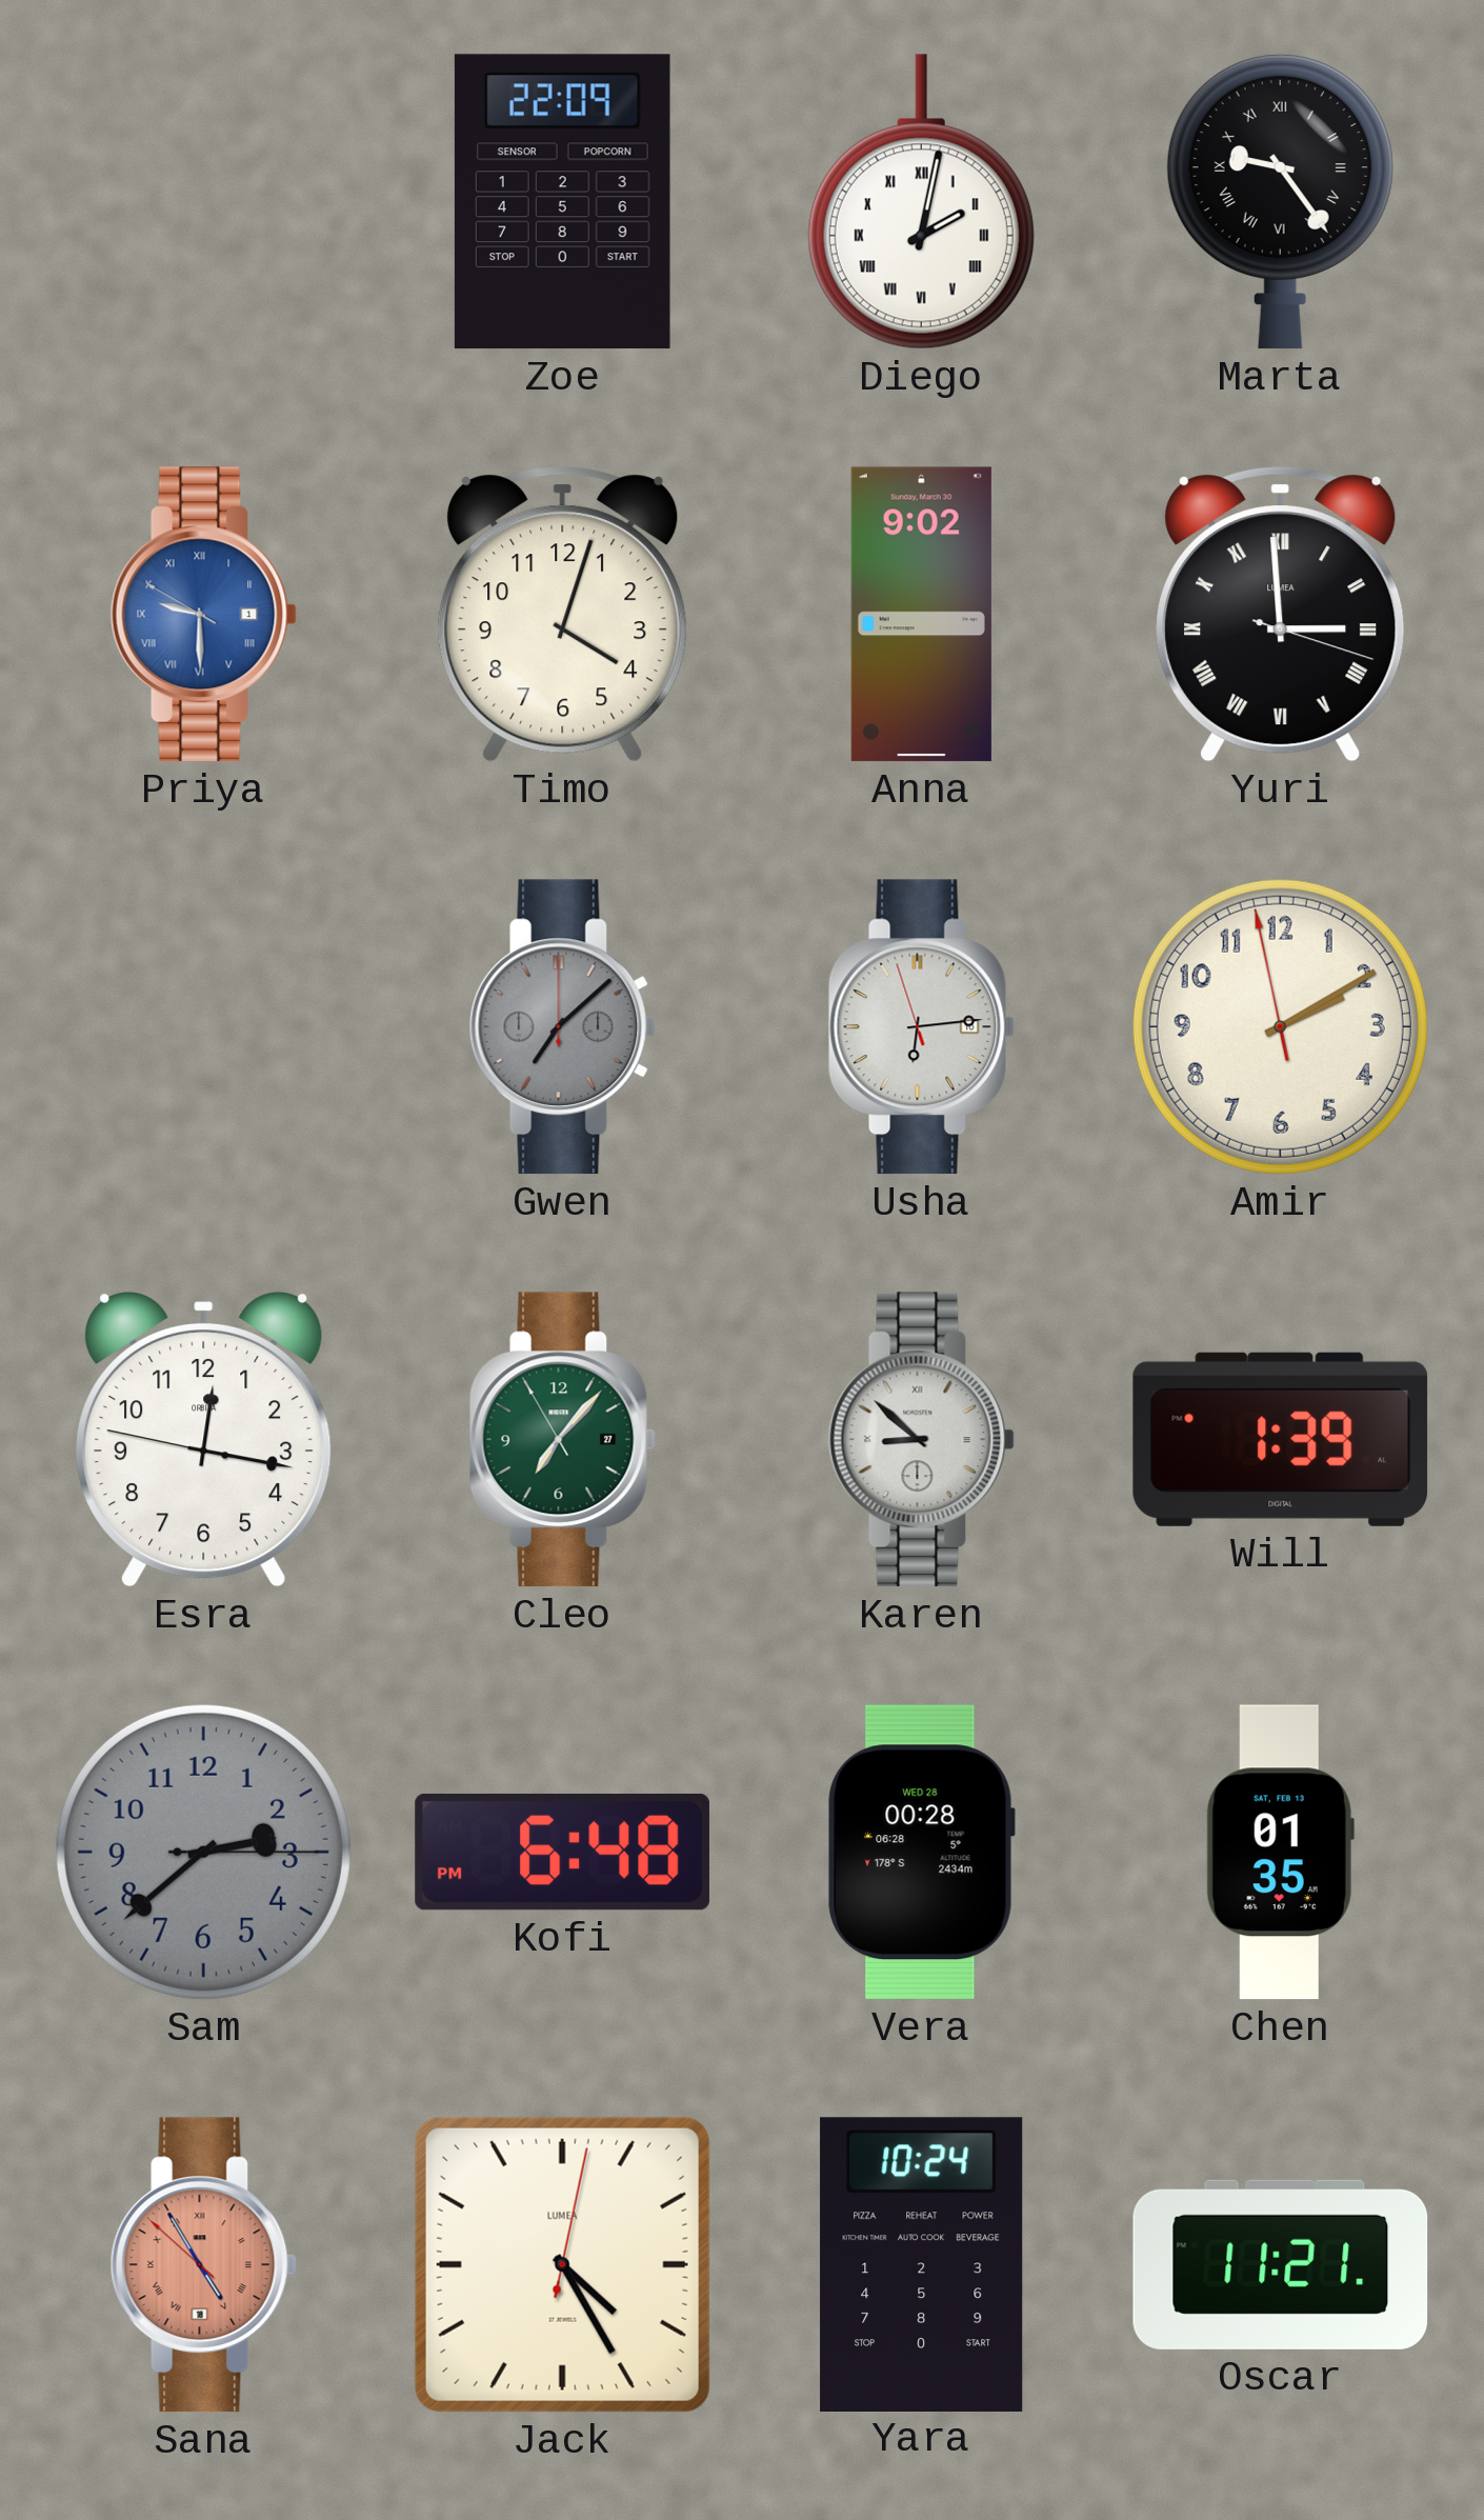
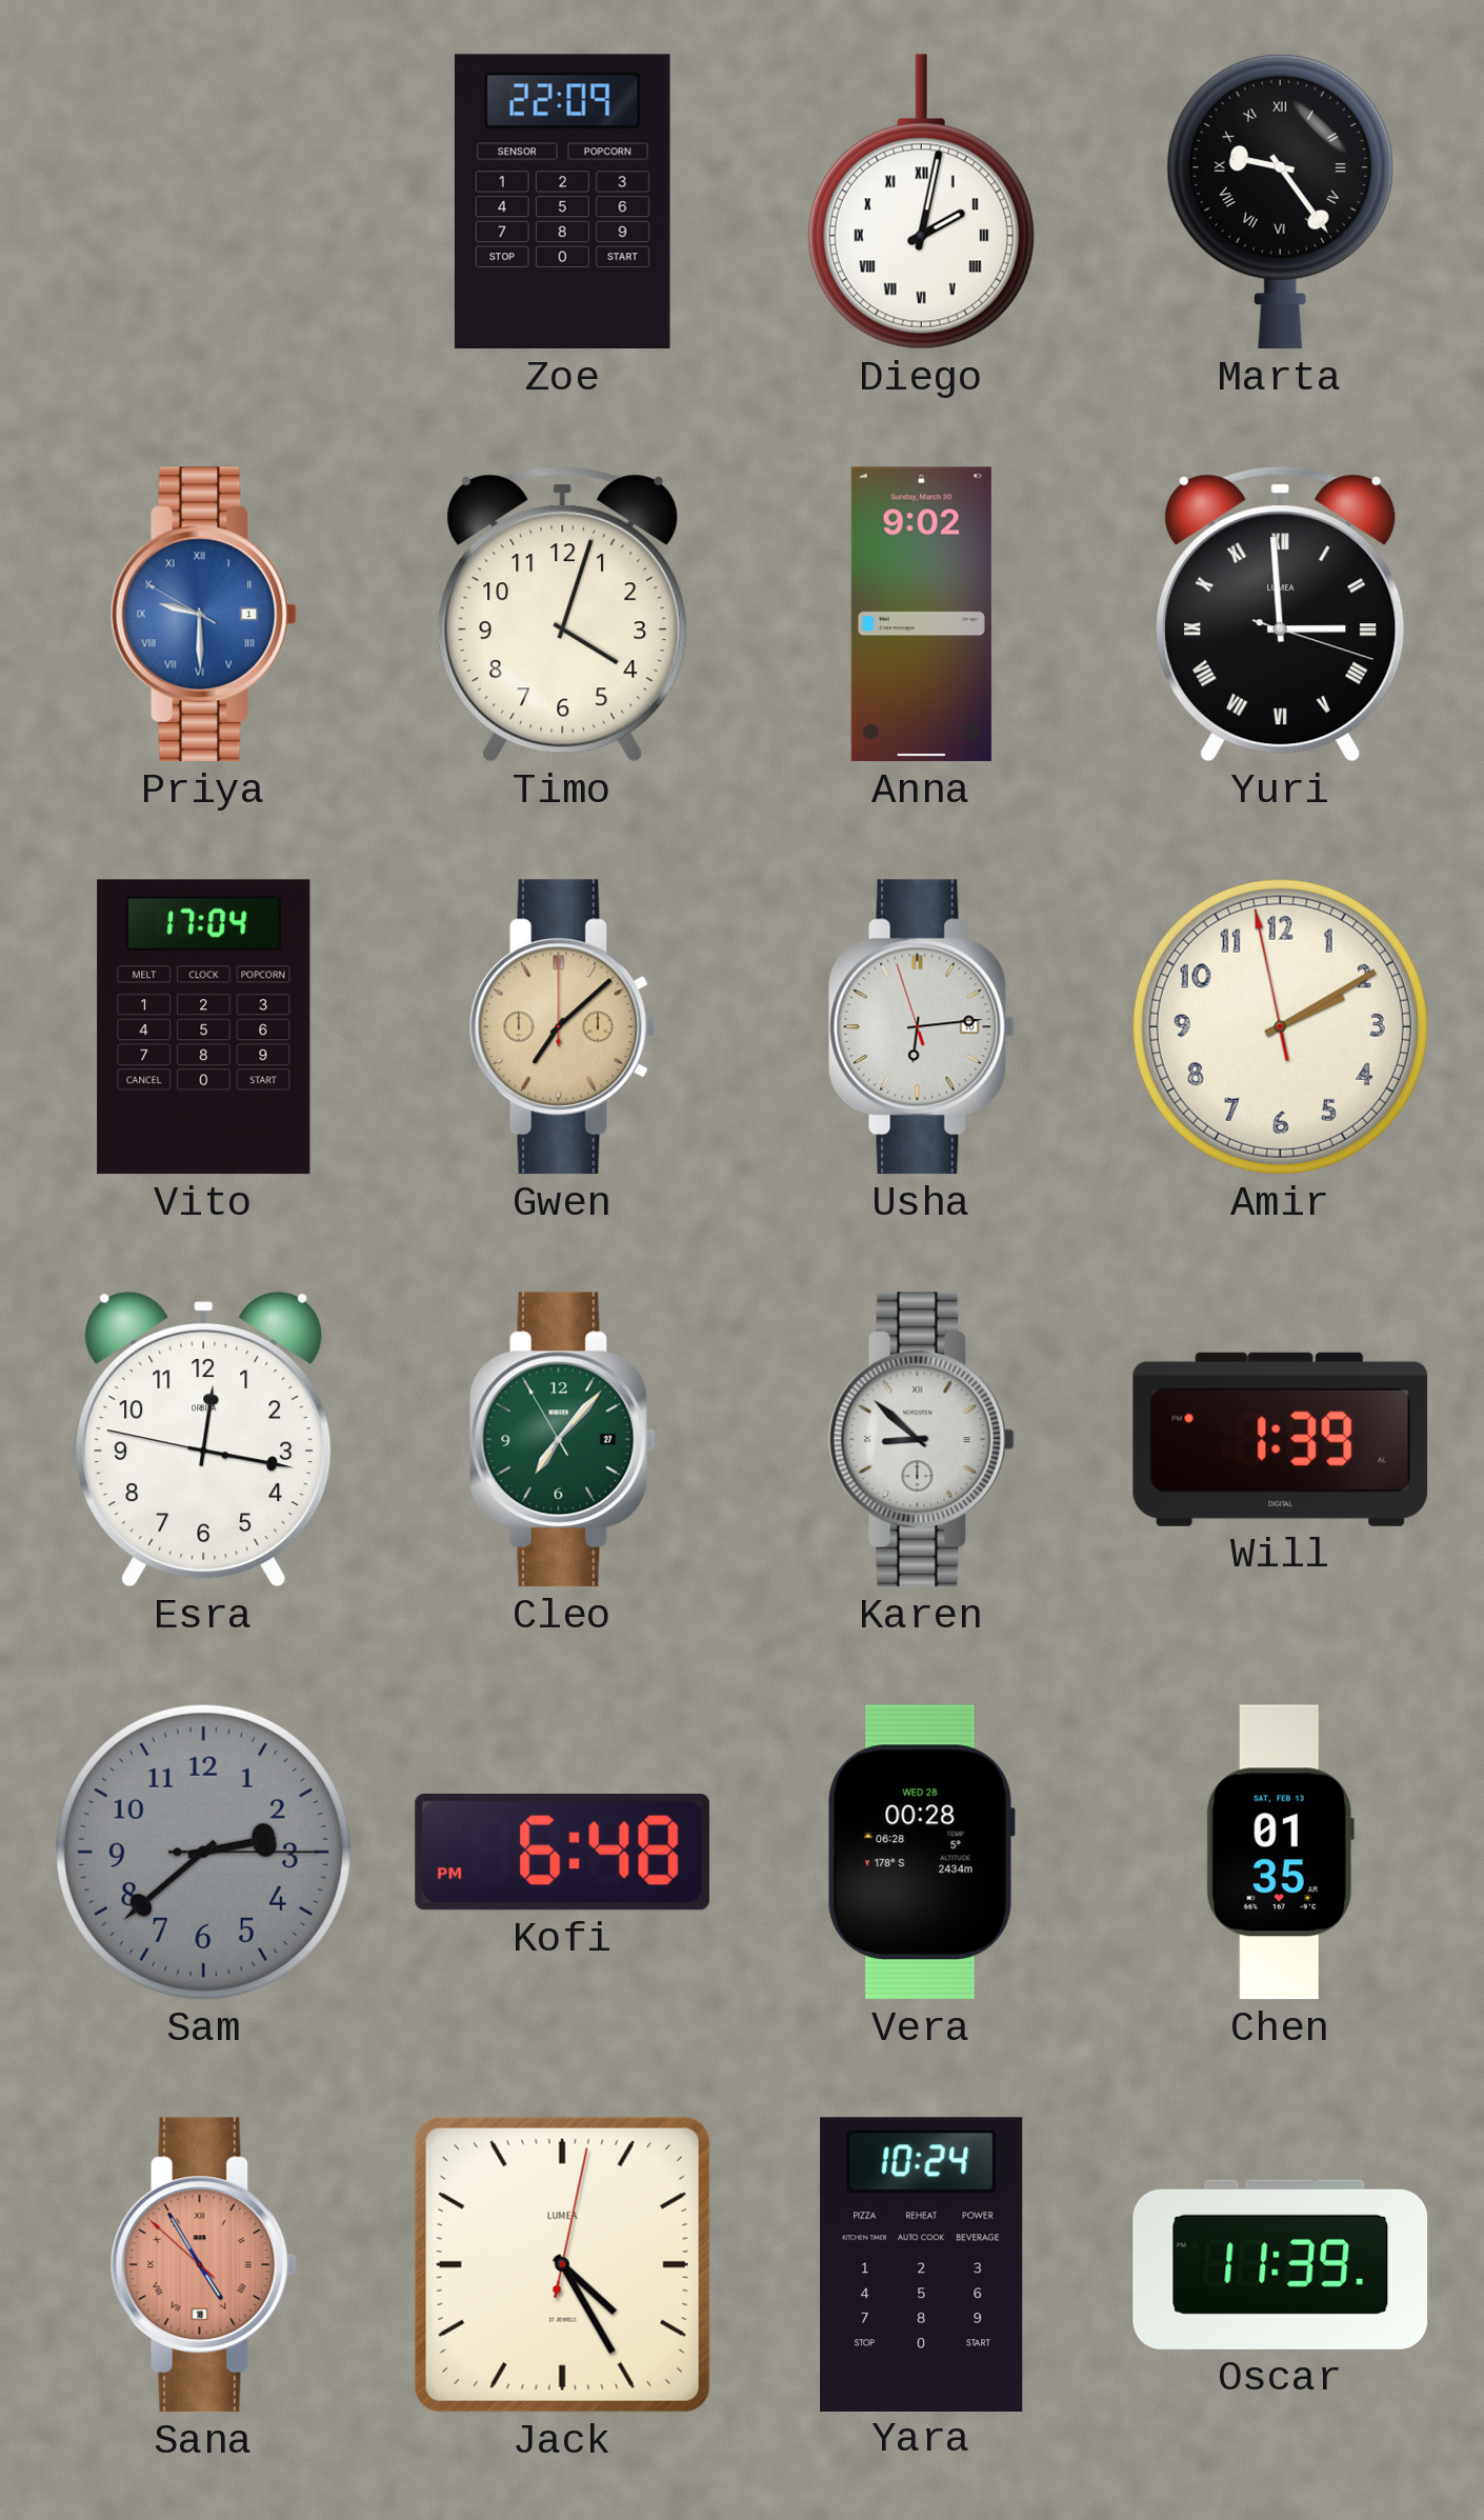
Vito: none -> 17:04
Gwen dial: grey -> champagne
Oscar: 11:21 -> 11:39
